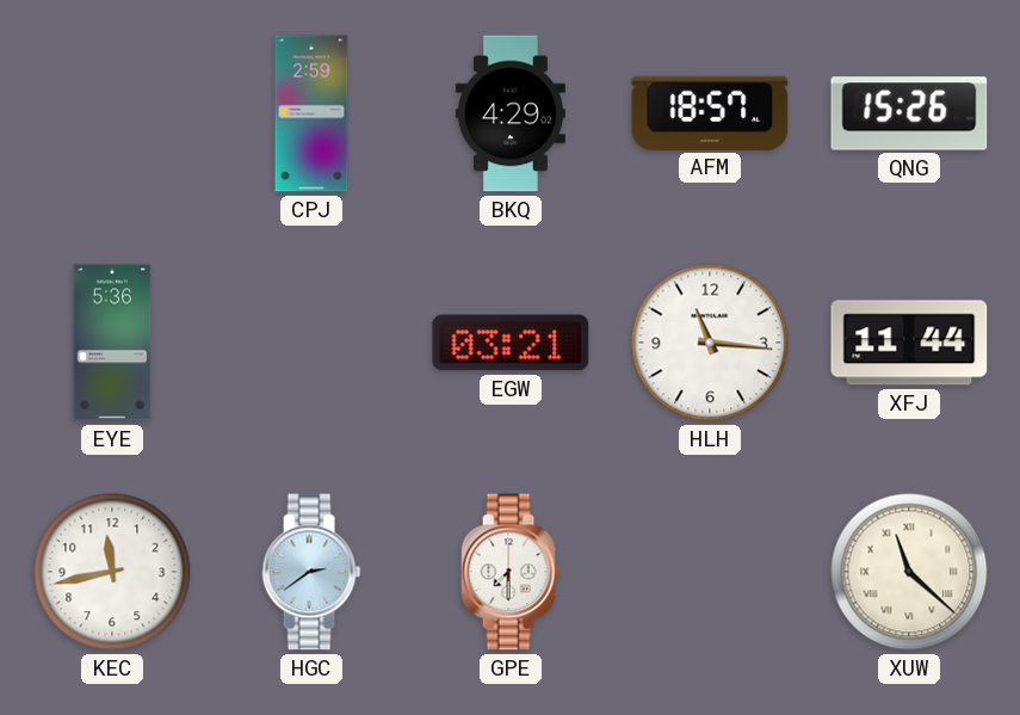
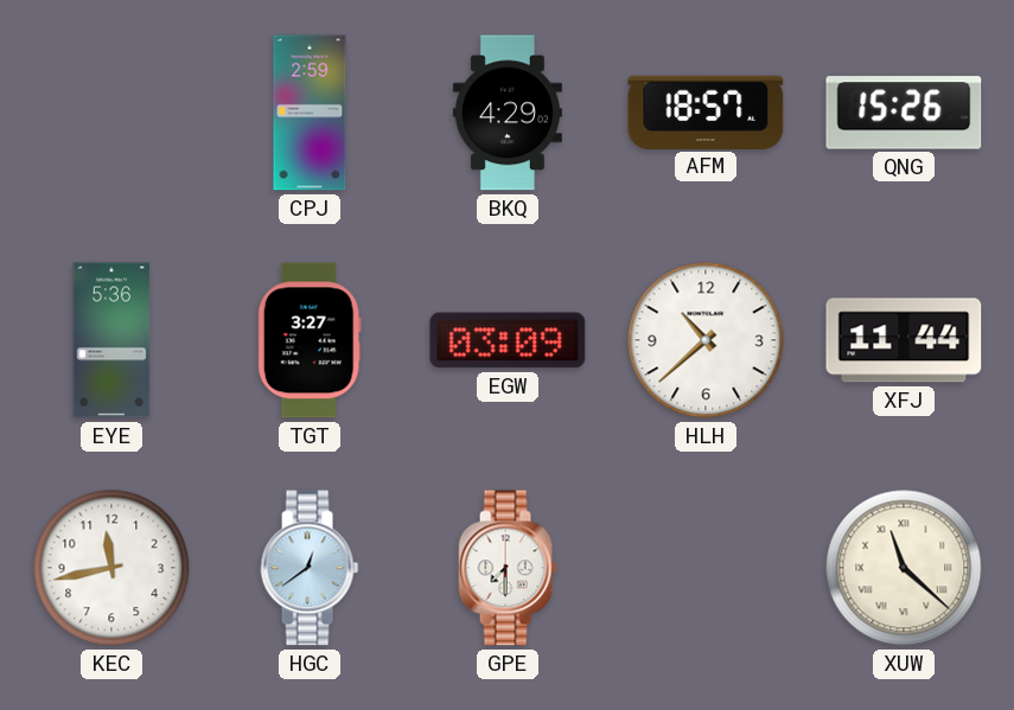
TGT: none -> 3:27
EGW: 03:21 -> 03:09
HLH: 11:16 -> 10:38
HGC: 2:39 -> 12:39
